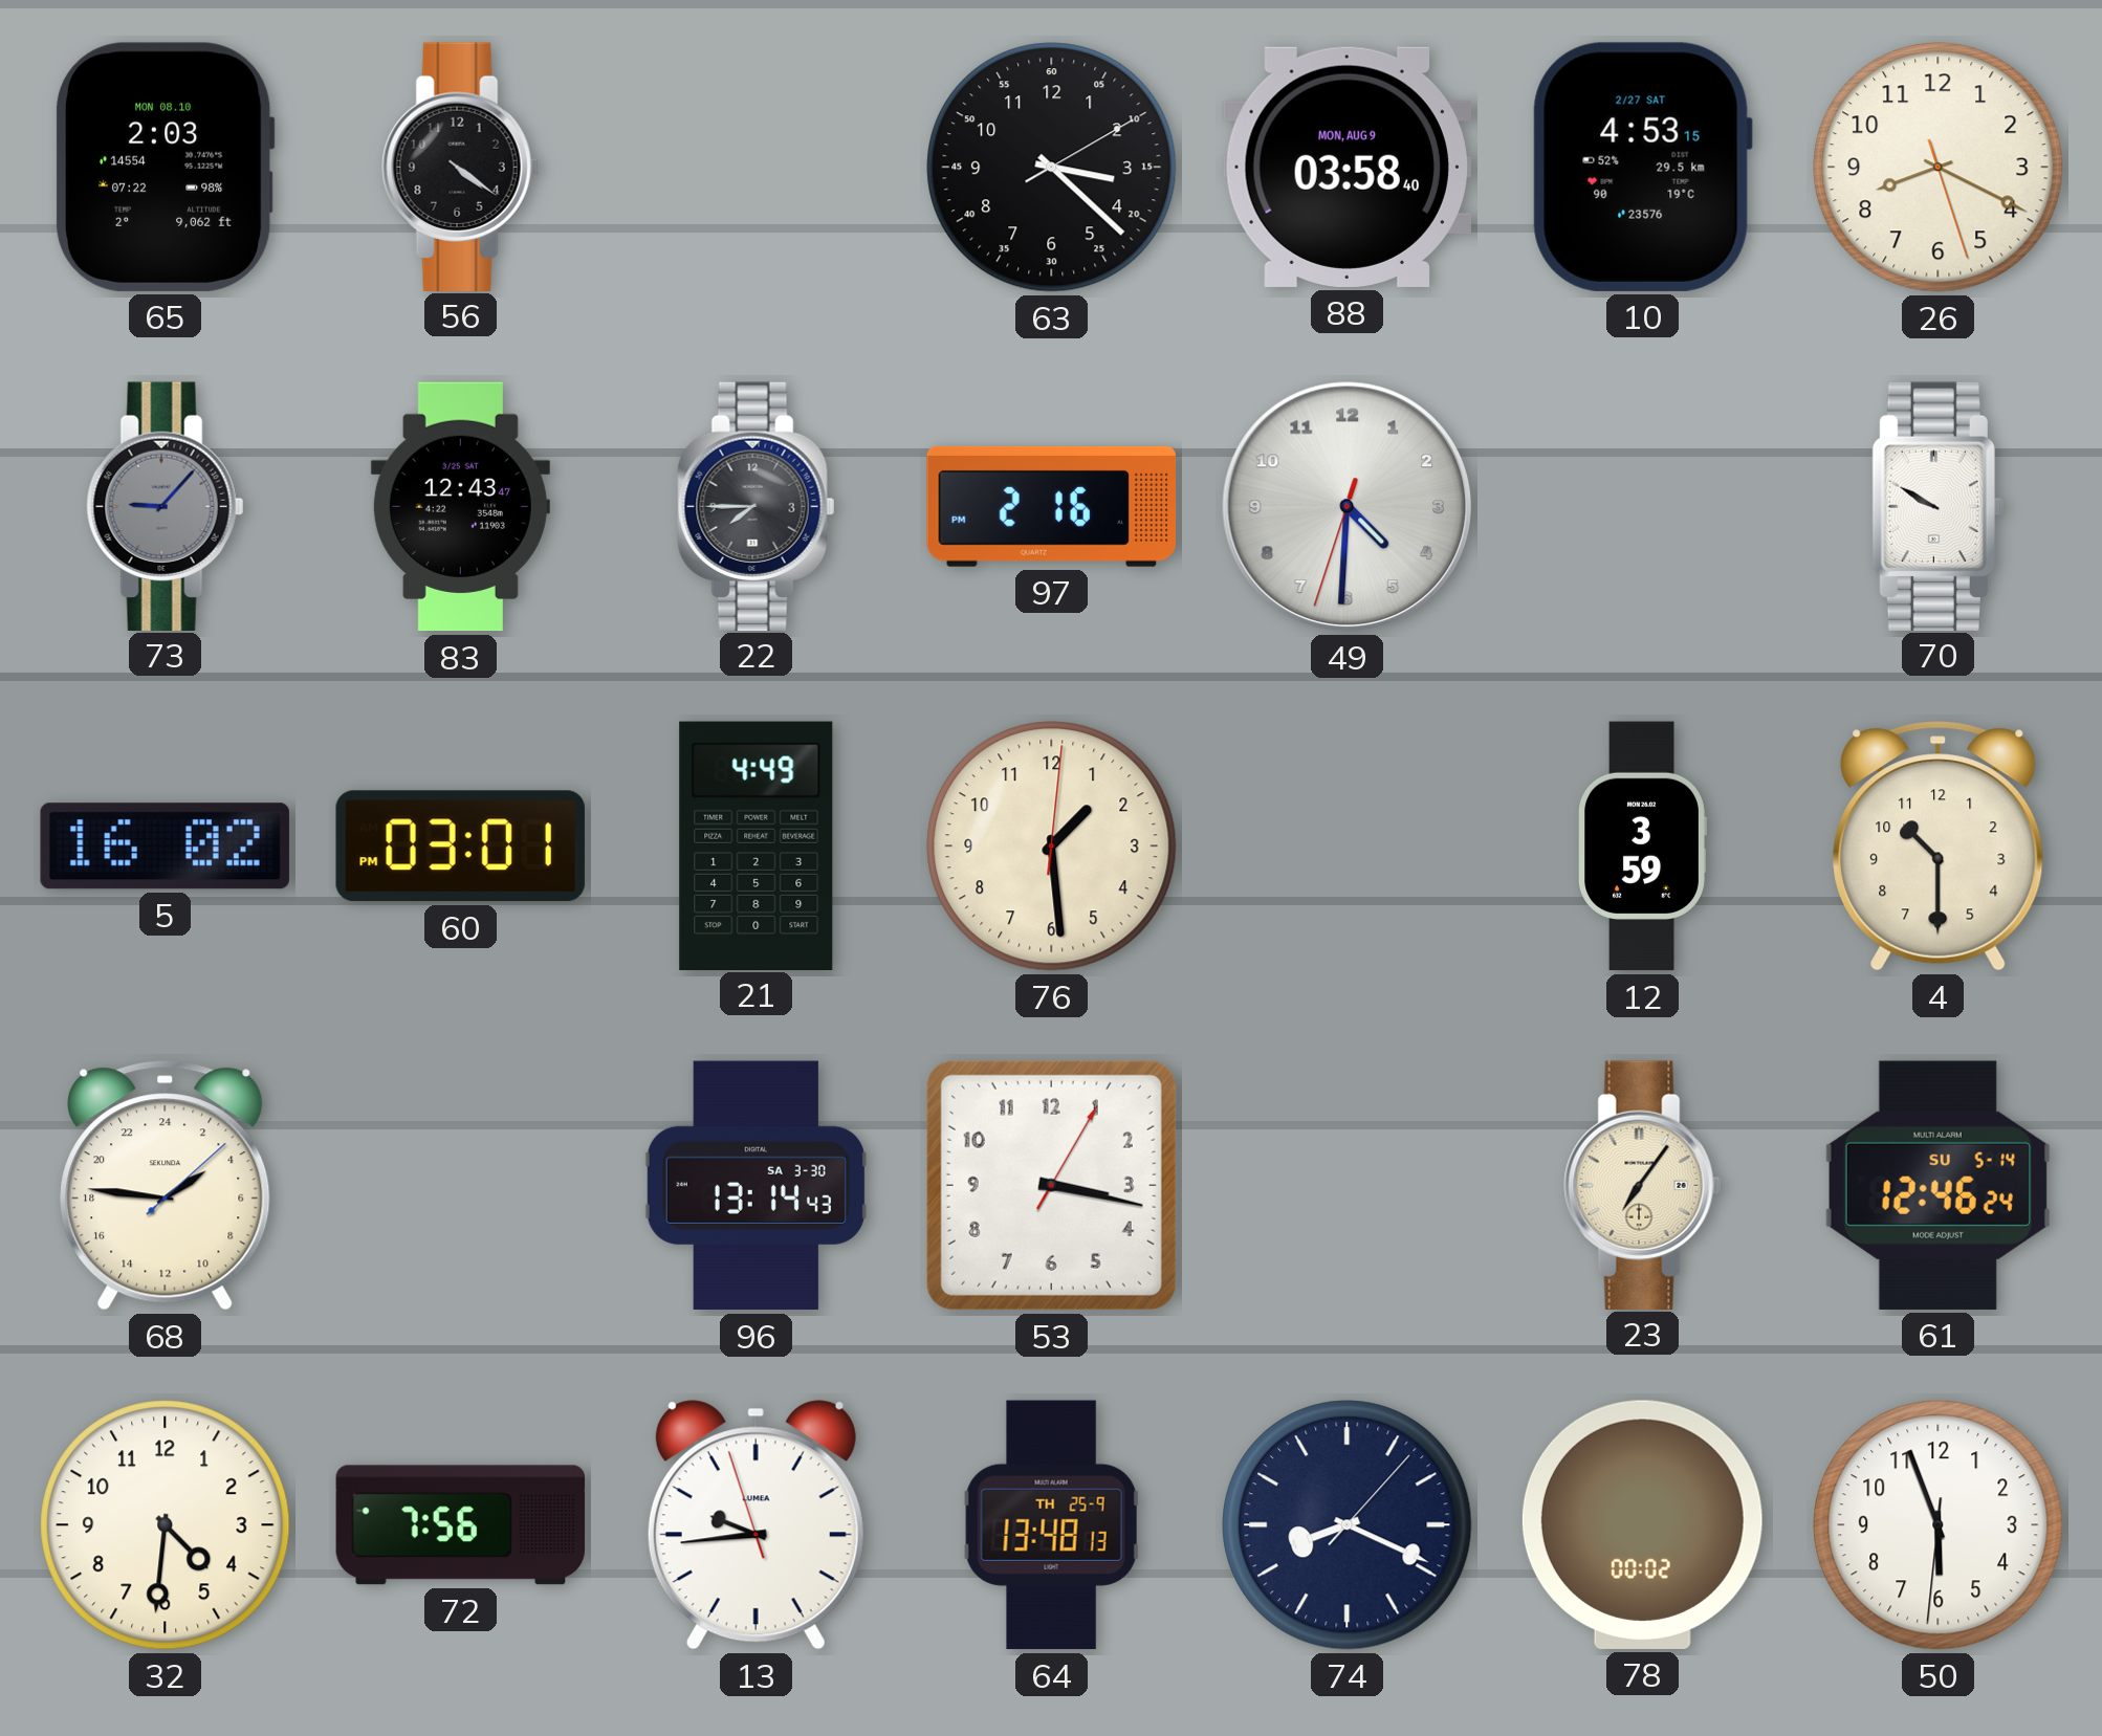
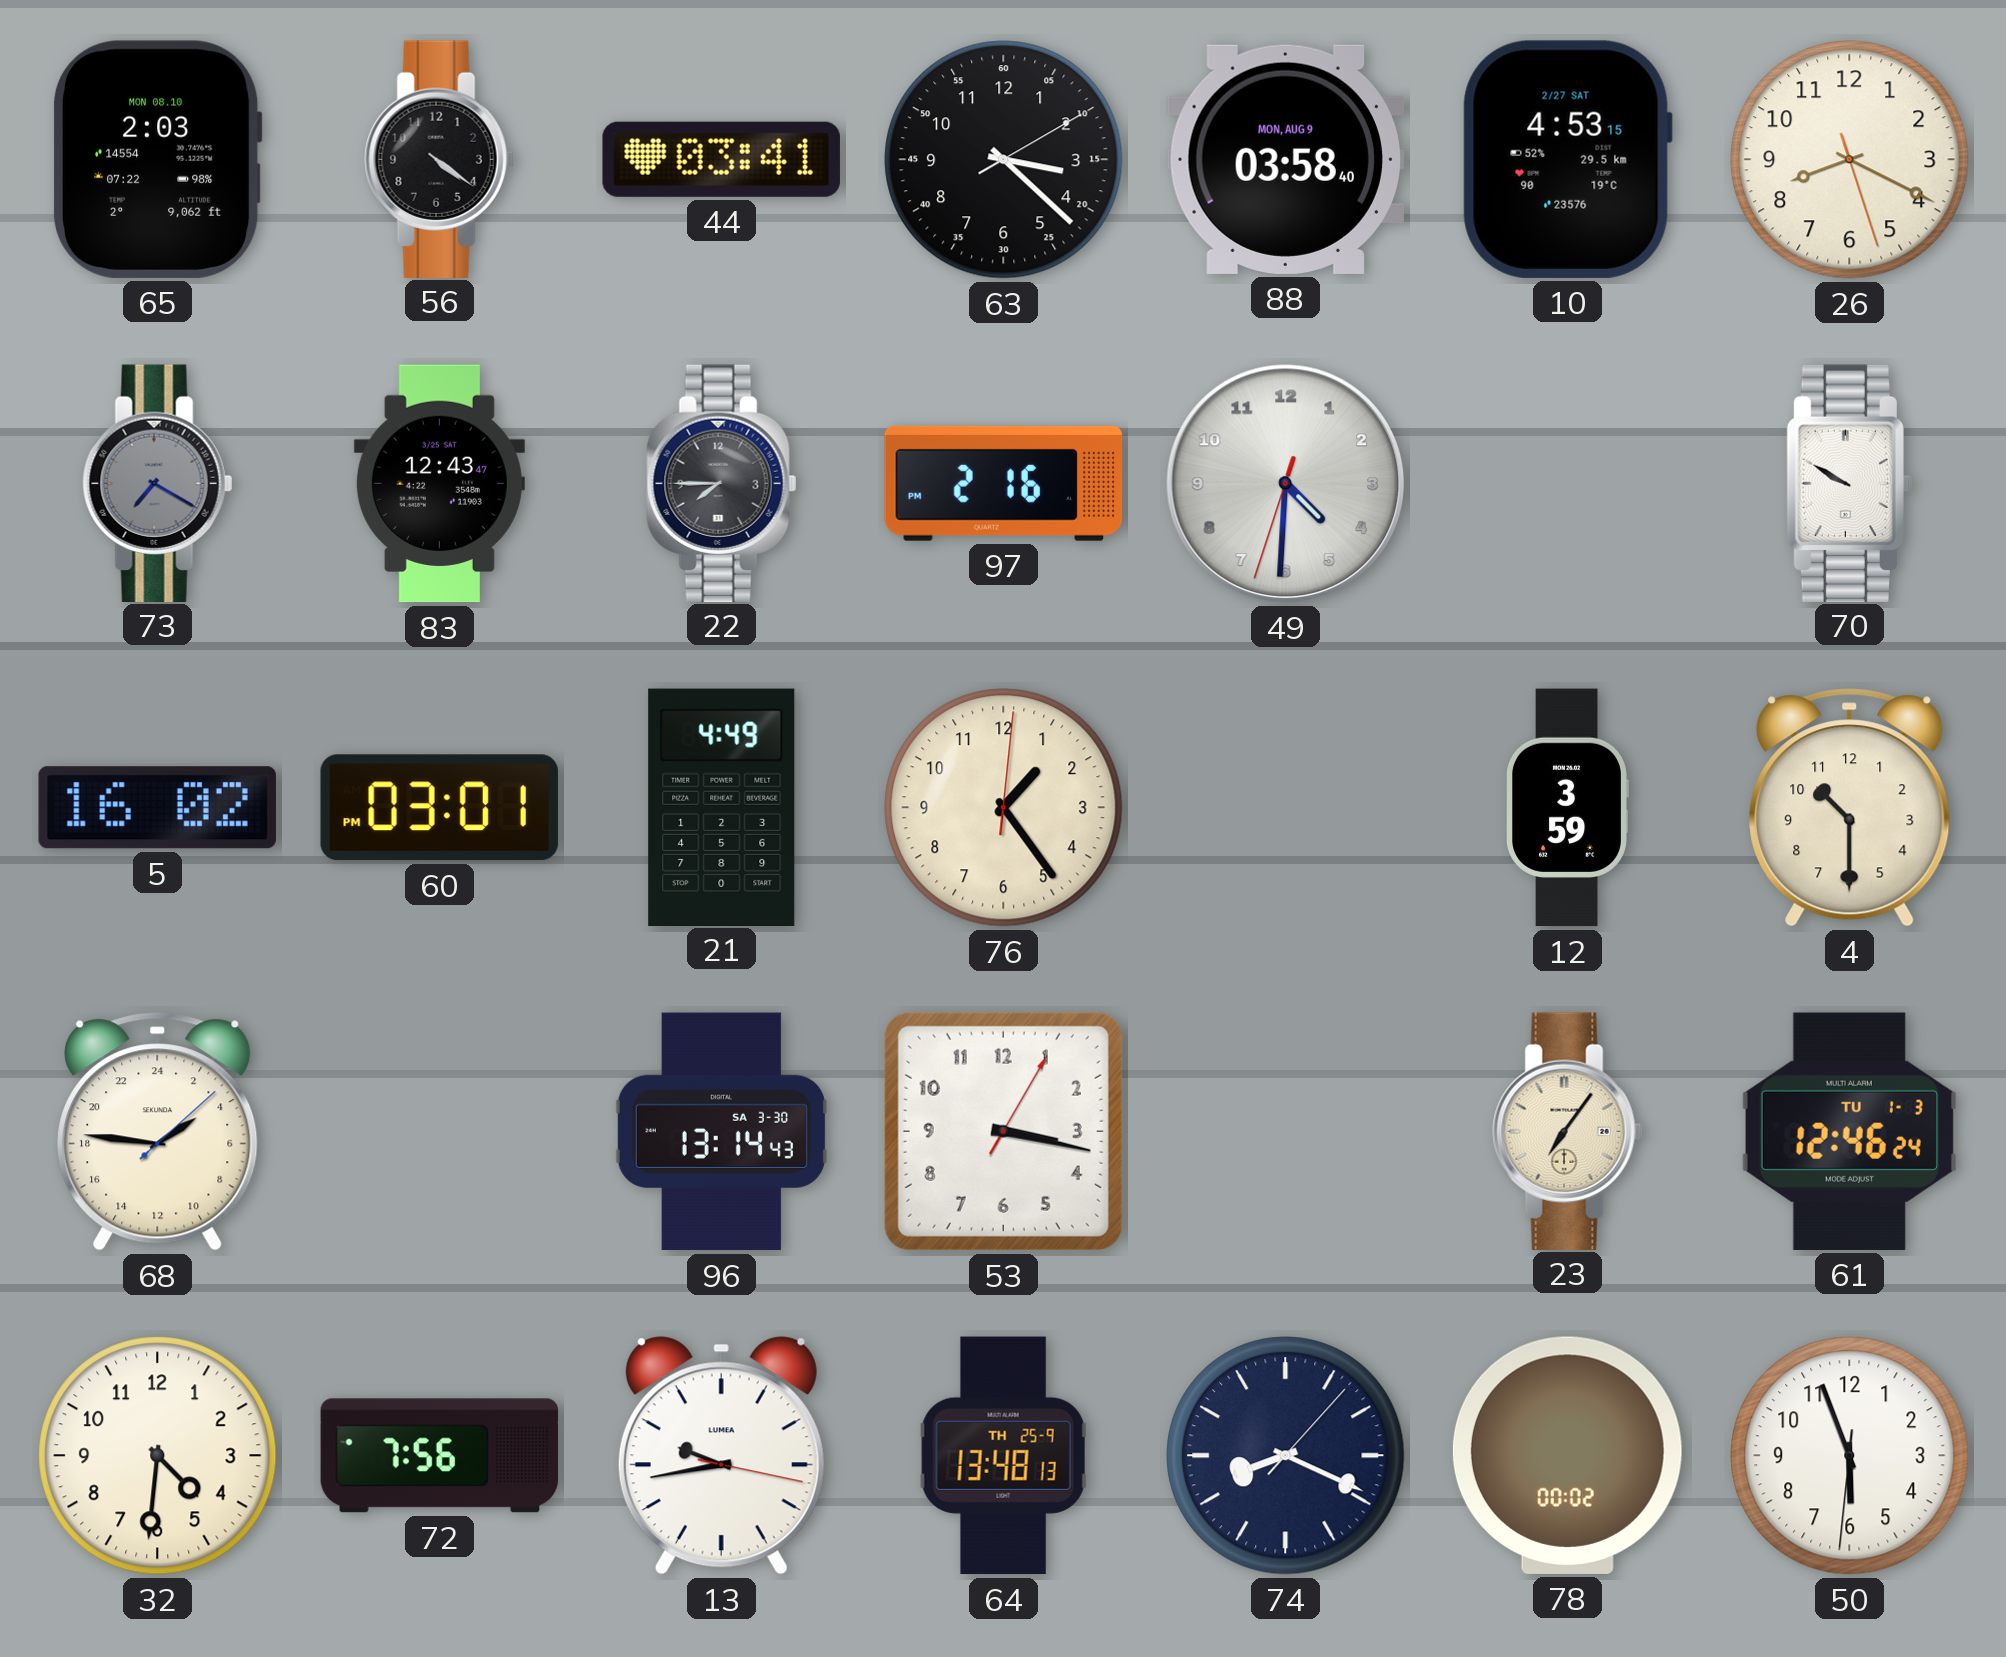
44: none -> 03:41
73: 9:07 -> 7:20
76: 1:29 -> 1:24
61 date: SU 5-14 -> TU 1-3
13: 9:43:57 -> 9:43:17
